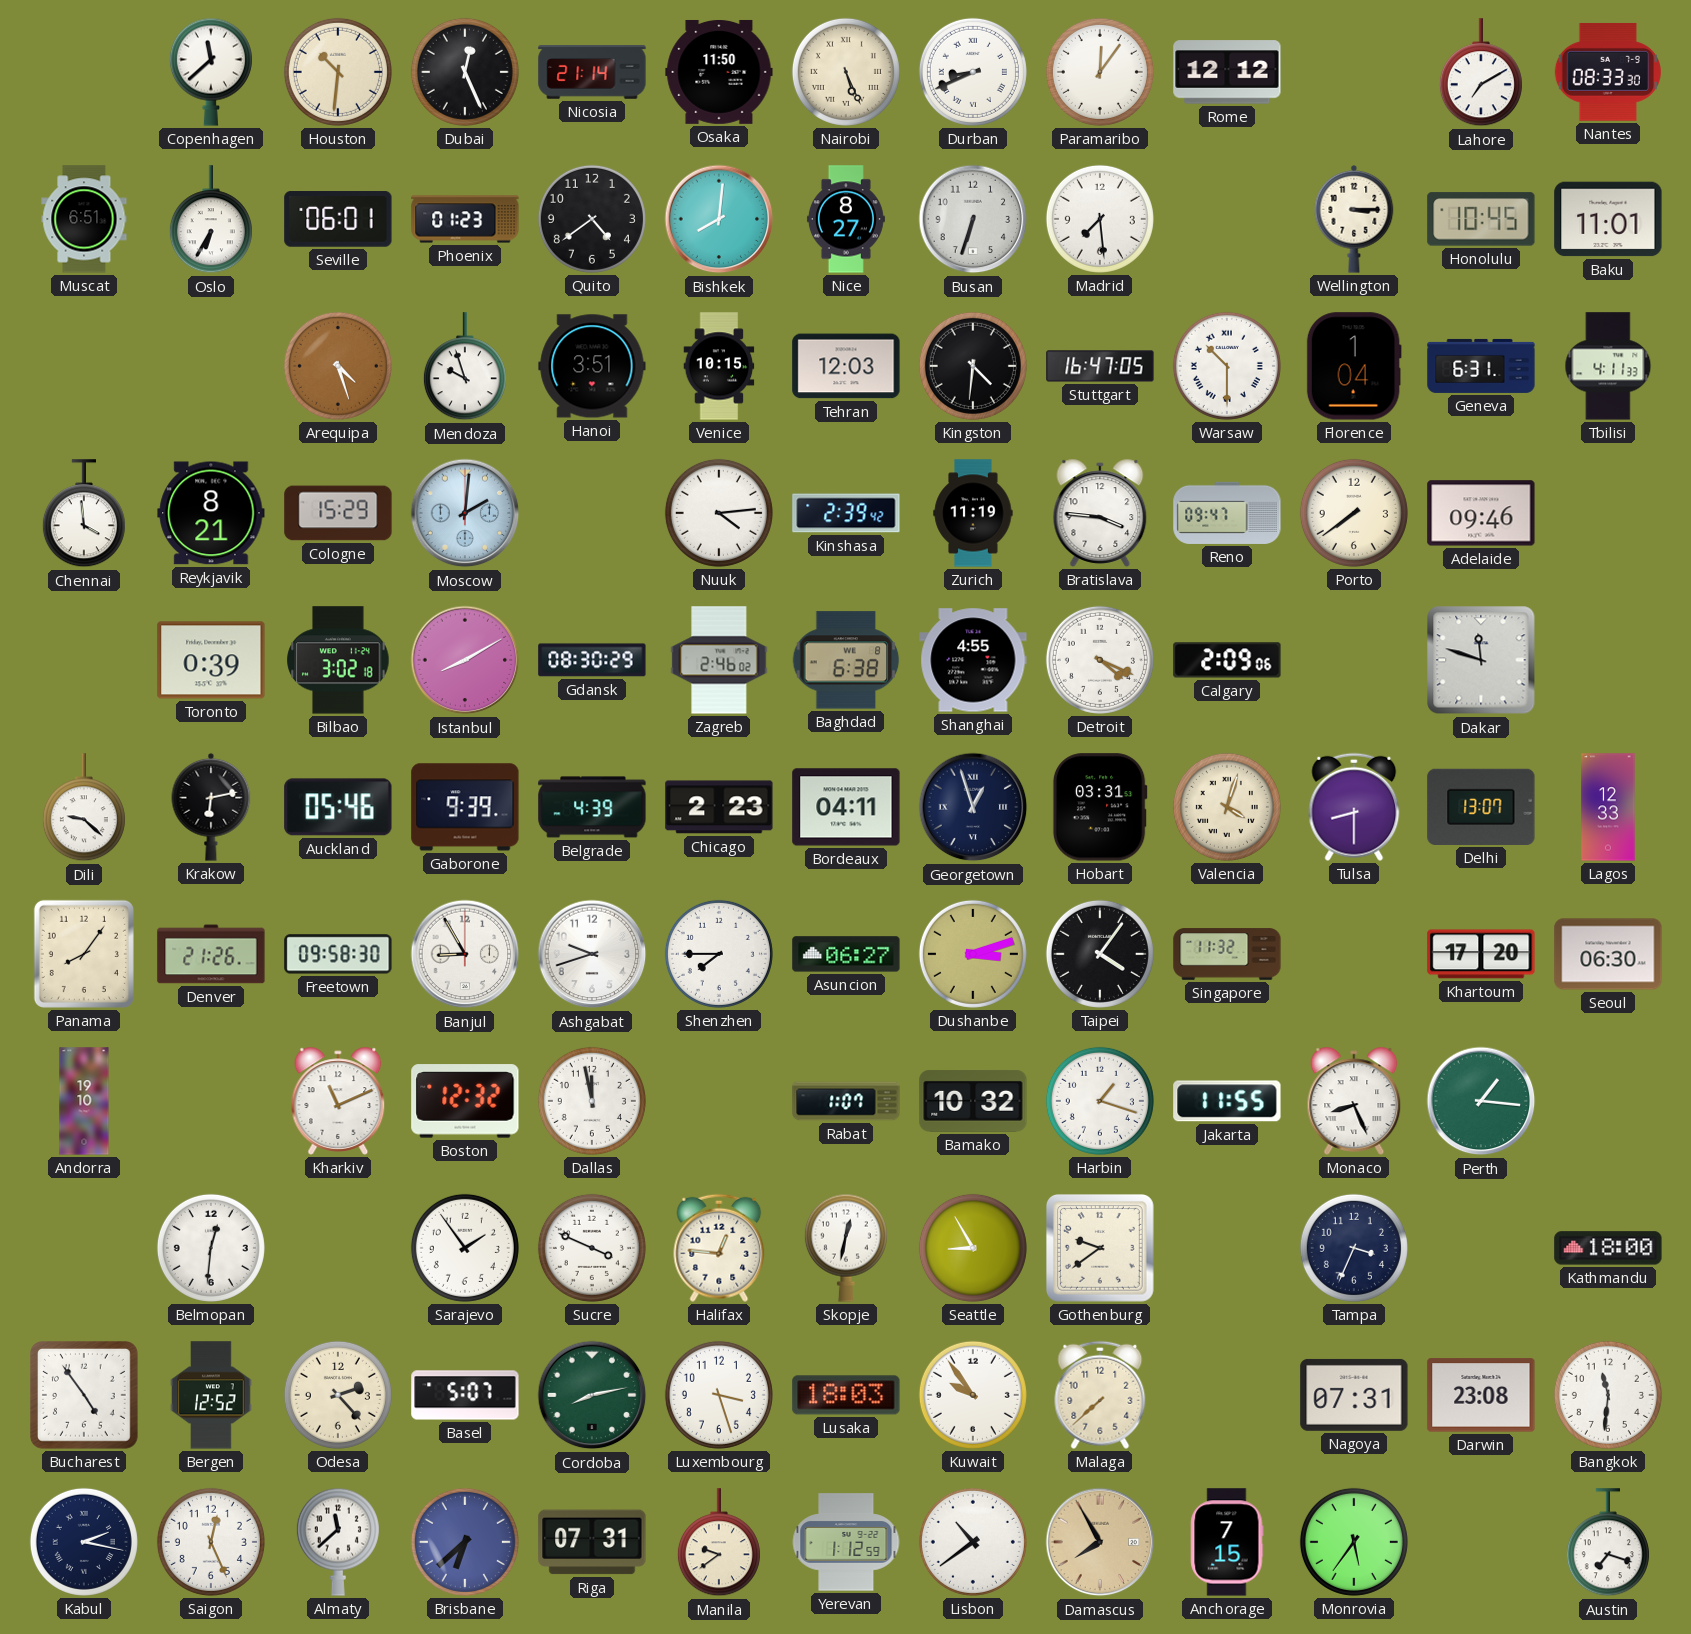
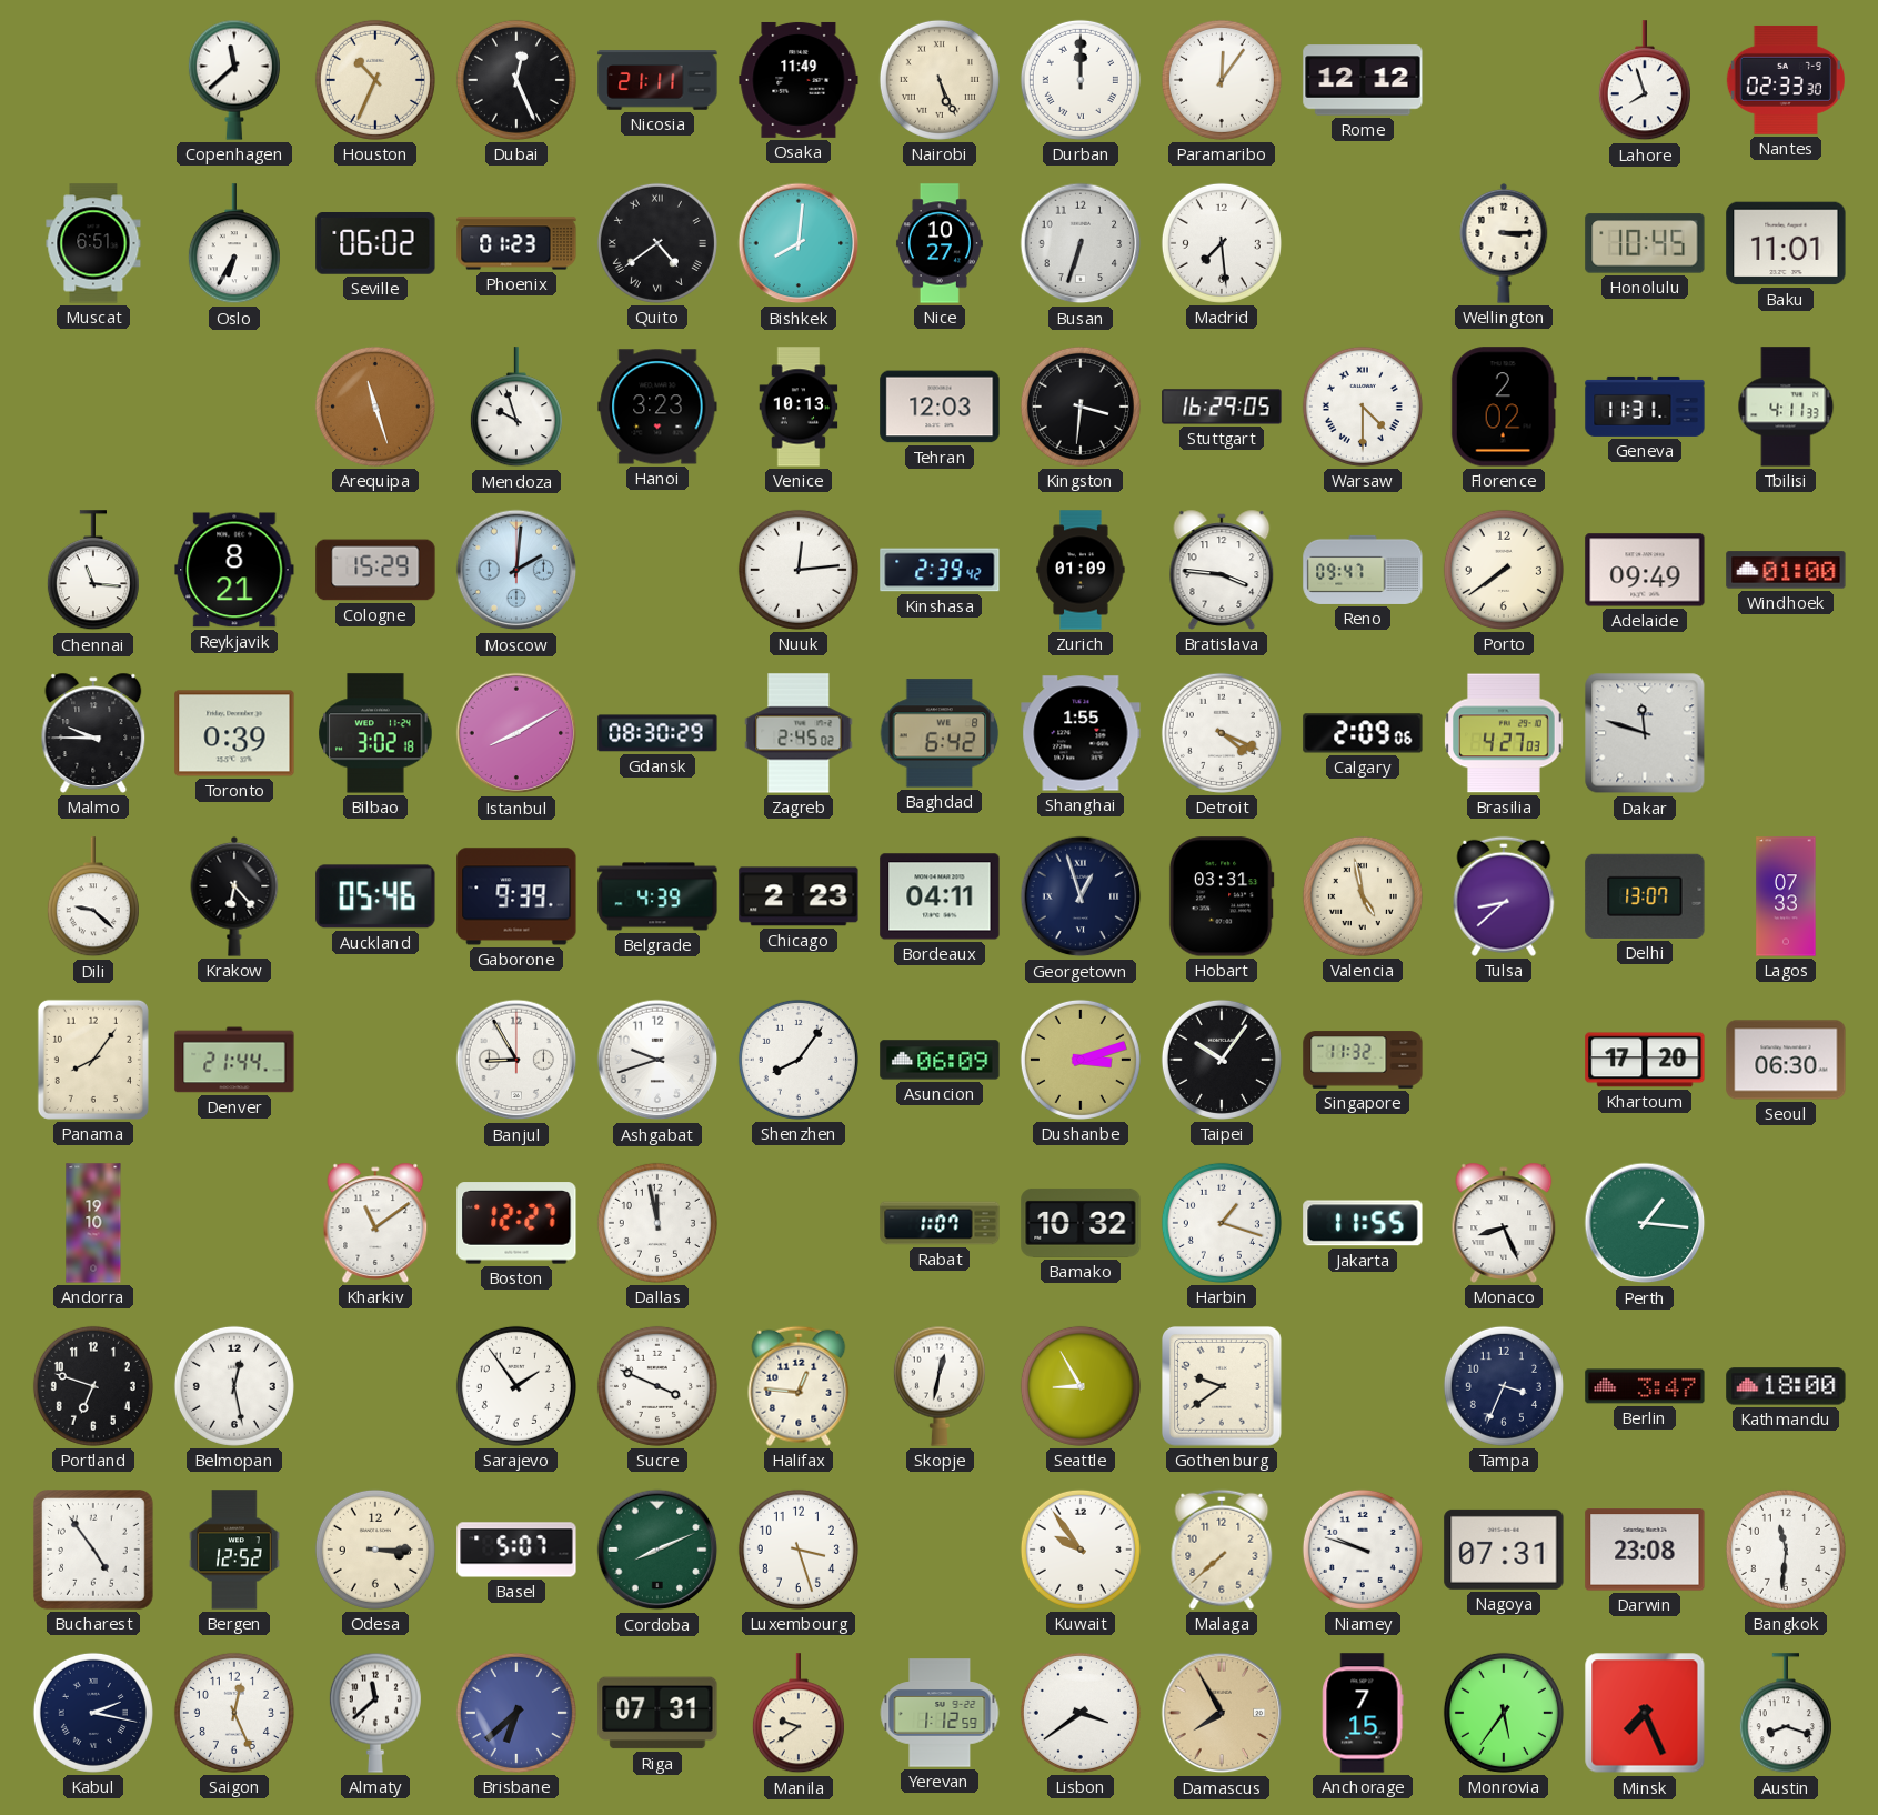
Houston: 10:31 -> 10:34
Nicosia: 21:14 -> 21:11
Osaka: 11:50 -> 11:49
Durban: 8:41 -> 12:00
Lahore: 7:10 -> 7:57
Nantes: 08:33 -> 02:33
Seville: 06:01 -> 06:02
Quito numerals: Arabic -> Roman
Nice: 8:27 -> 10:27
Arequipa: 4:27 -> 11:27
Hanoi: 3:51 -> 3:23
Venice: 10:15 -> 10:13
Kingston: 4:31 -> 3:31
Stuttgart: 16:47 -> 16:29
Warsaw: 10:30 -> 4:30
Florence: 1:04 -> 2:02
Geneva: 6:31 -> 11:31
Chennai: 3:59 -> 11:16
Nuuk: 4:14 -> 12:14
Zurich: 11:19 -> 01:09
Adelaide: 09:46 -> 09:49
Windhoek: none -> 01:00
Malmo: none -> 9:45
Zagreb: 2:46 -> 2:45
Baghdad: 6:38 -> 6:42
Shanghai: 4:55 -> 1:55
Brasilia: none -> 4:27
Krakow: 6:13 -> 6:23
Valencia: 4:03 -> 4:58
Tulsa: 8:30 -> 8:38
Lagos: 12:33 -> 07:33
Denver: 21:26 -> 21:44
Freetown: 09:58 -> none
Shenzhen: 7:45 -> 8:06
Asuncion: 06:27 -> 06:09
Taipei: 4:06 -> 10:06
Kharkiv: 11:11 -> 11:09
Boston: 12:32 -> 12:27
Portland: none -> 6:48
Belmopan: 12:31 -> 12:28
Berlin: none -> 3:47
Odesa: 2:23 -> 3:15
Cordoba: 8:13 -> 8:11
Lusaka: 18:03 -> none
Niamey: none -> 9:48
Lisbon: 10:39 -> 3:39
Minsk: none -> 7:26
Austin: 7:18 -> 8:18
